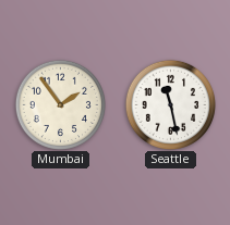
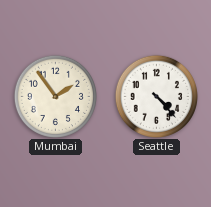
Seattle: 11:28 -> 4:23
